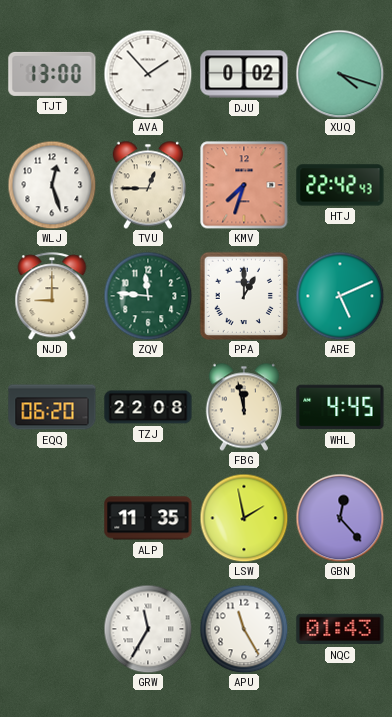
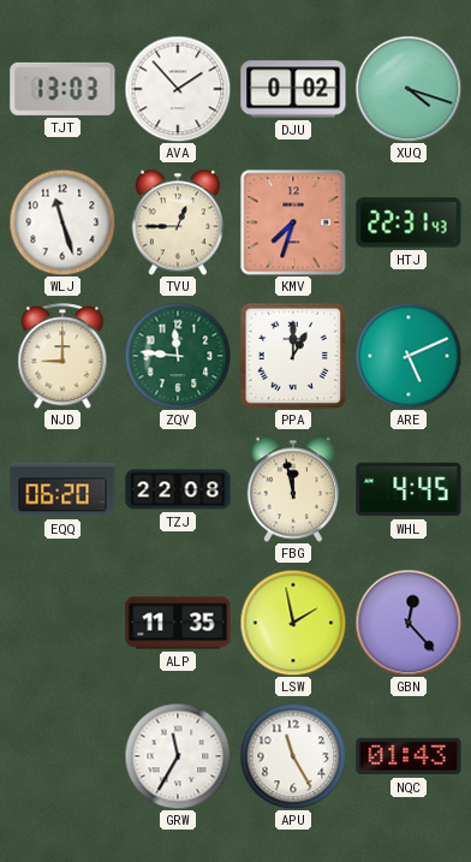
TJT: 13:00 -> 13:03
WLJ: 12:27 -> 11:27
HTJ: 22:42 -> 22:31
